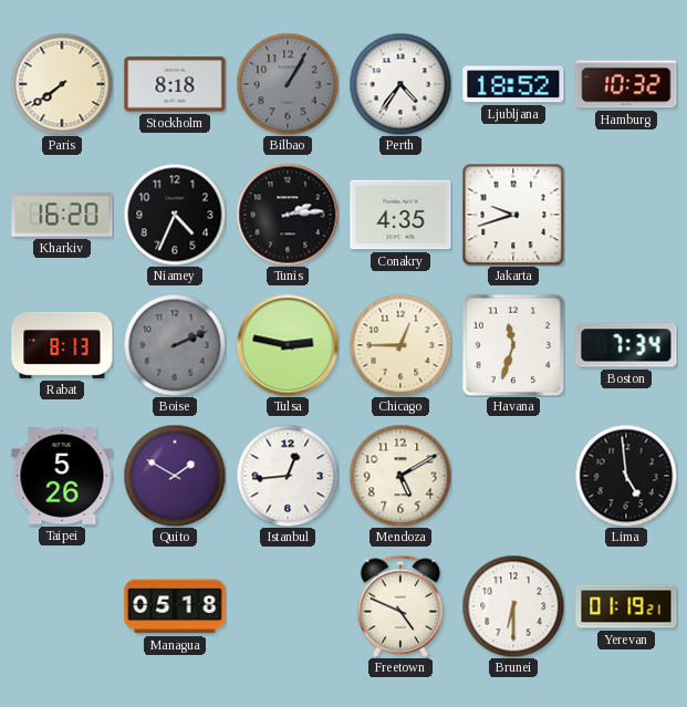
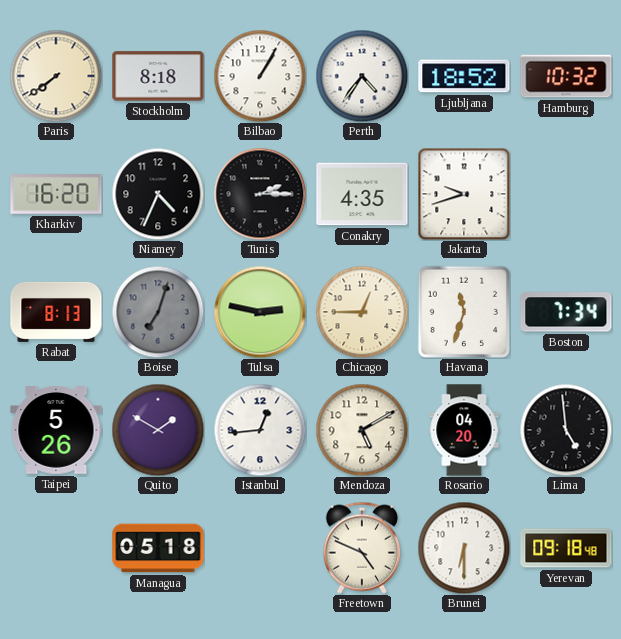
Bilbao dial: grey -> white
Tunis: 2:14 -> 2:15
Boise: 2:11 -> 7:03
Rosario: none -> 04:20
Yerevan: 01:19 -> 09:18
